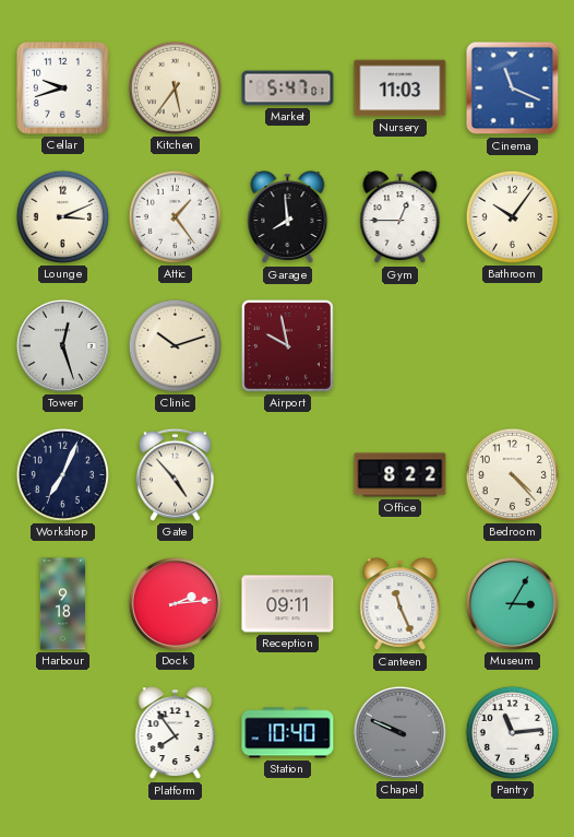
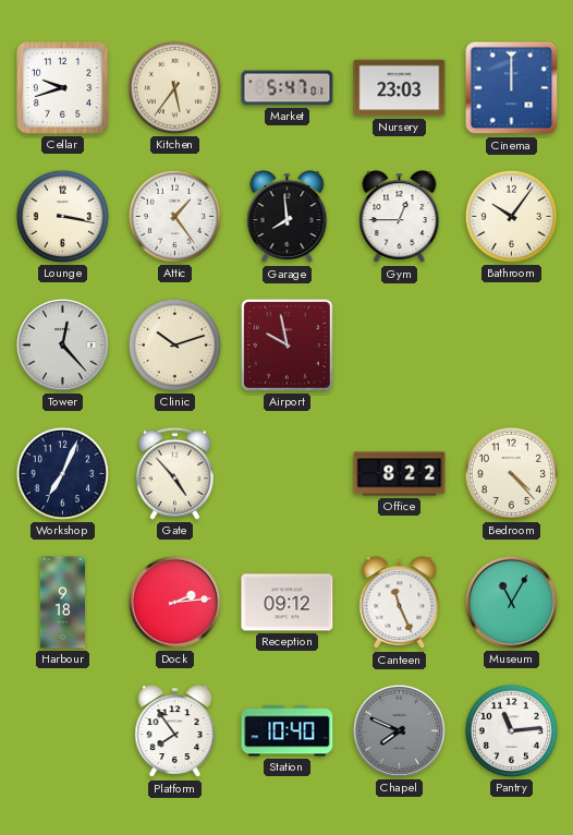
Nursery: 11:03 -> 23:03
Cinema: 11:19 -> 12:00
Lounge: 3:11 -> 3:17
Tower: 12:27 -> 12:23
Reception: 09:11 -> 09:12
Museum: 3:05 -> 11:05
Chapel: 9:49 -> 7:49
